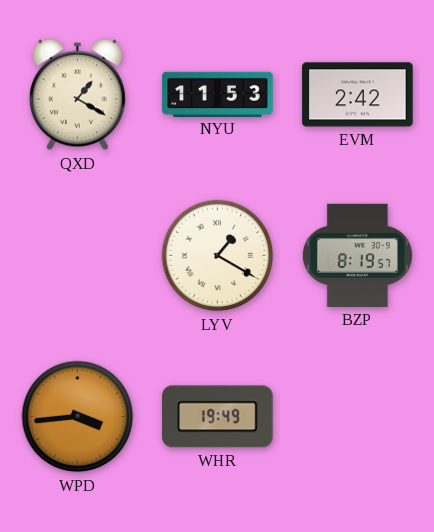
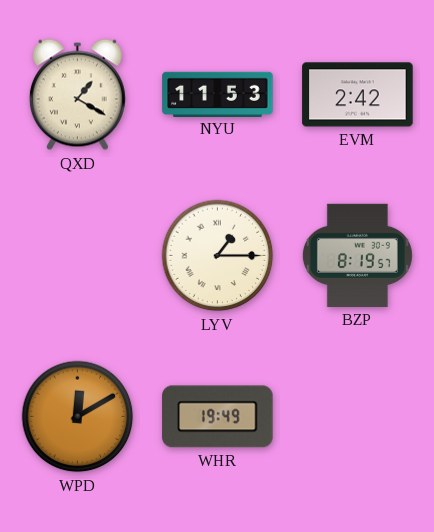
LYV: 1:20 -> 1:15
WPD: 3:44 -> 12:10
